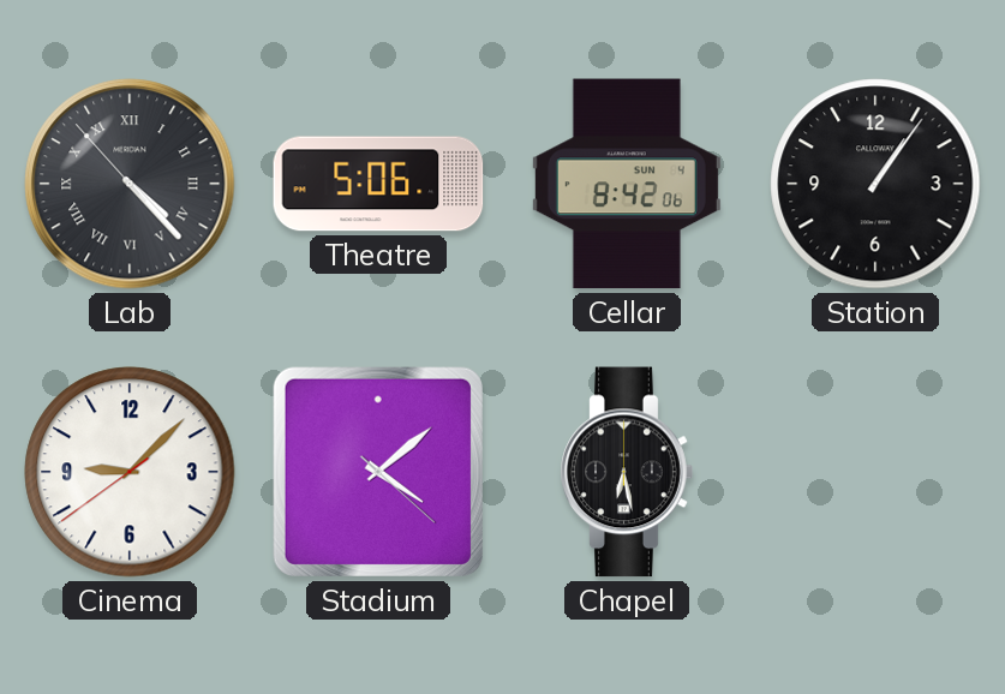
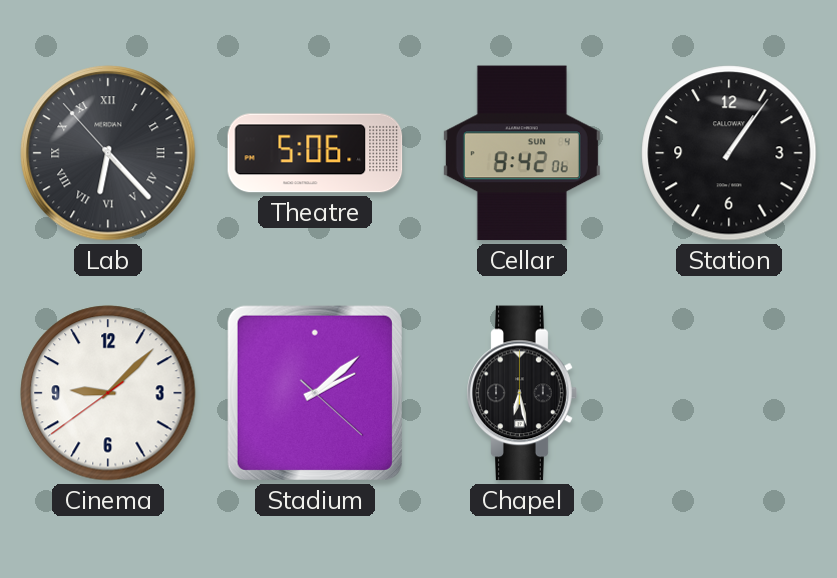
Lab: 4:22 -> 6:22
Stadium: 4:08 -> 2:08
